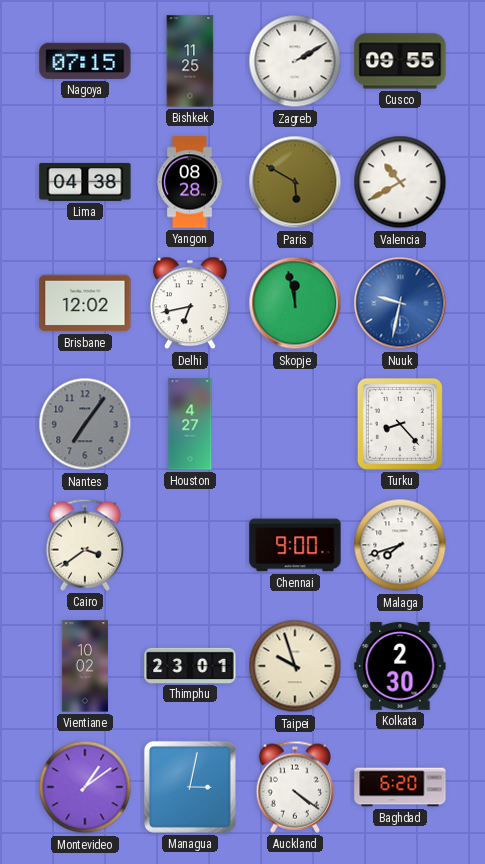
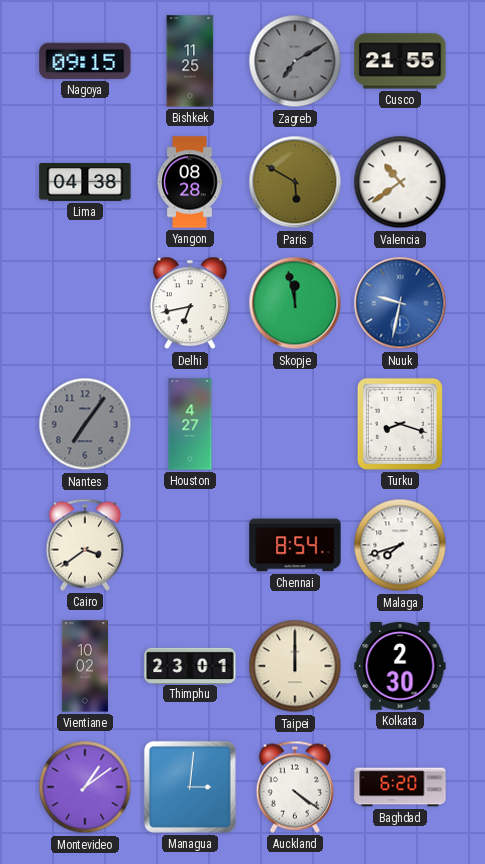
Nagoya: 07:15 -> 09:15
Zagreb: 2:10 -> 7:10
Zagreb dial: white -> grey
Cusco: 09:55 -> 21:55
Valencia: 10:40 -> 10:39
Brisbane: 12:02 -> none
Turku: 8:23 -> 8:18
Chennai: 9:00 -> 8:54
Taipei: 9:57 -> 12:00
Managua: 3:02 -> 3:01
